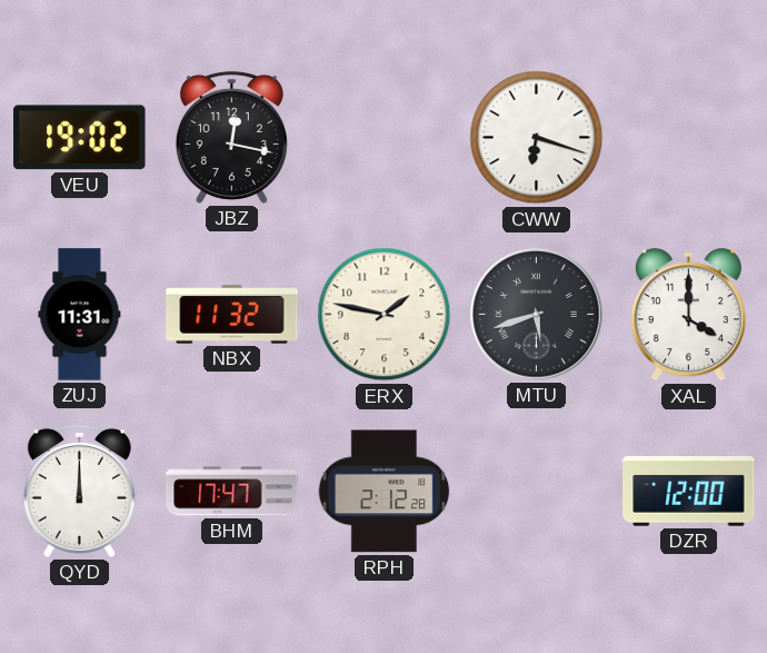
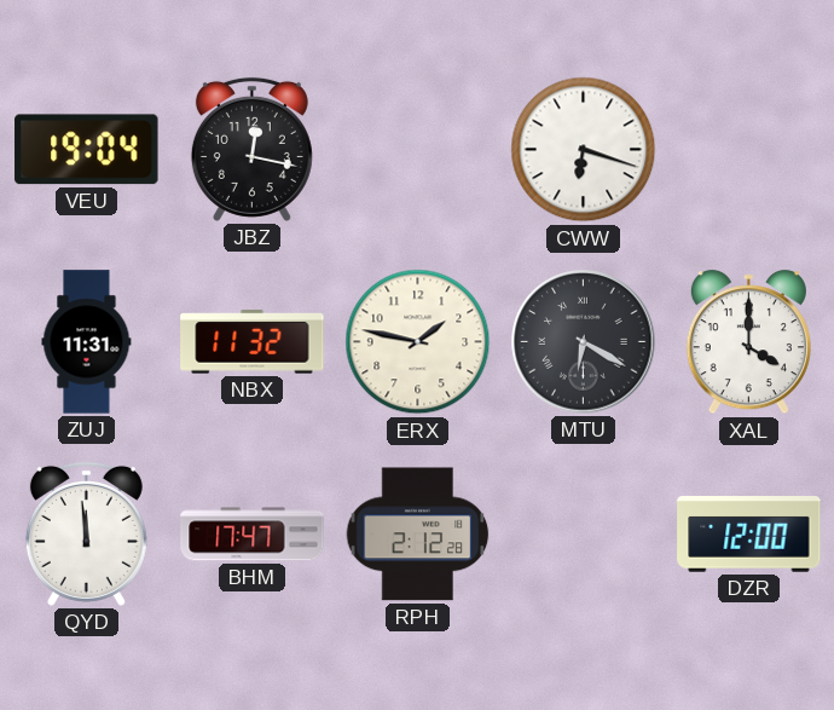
VEU: 19:02 -> 19:04
MTU: 5:42 -> 6:20
QYD: 12:00 -> 11:59
